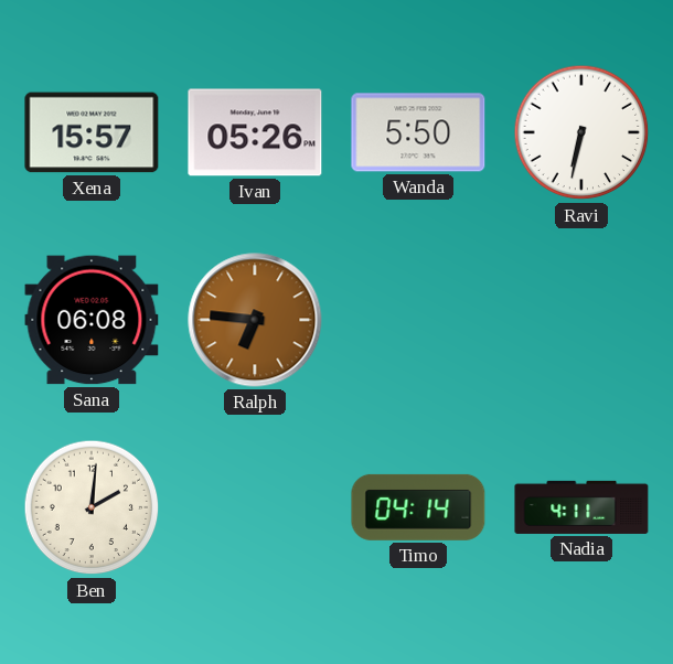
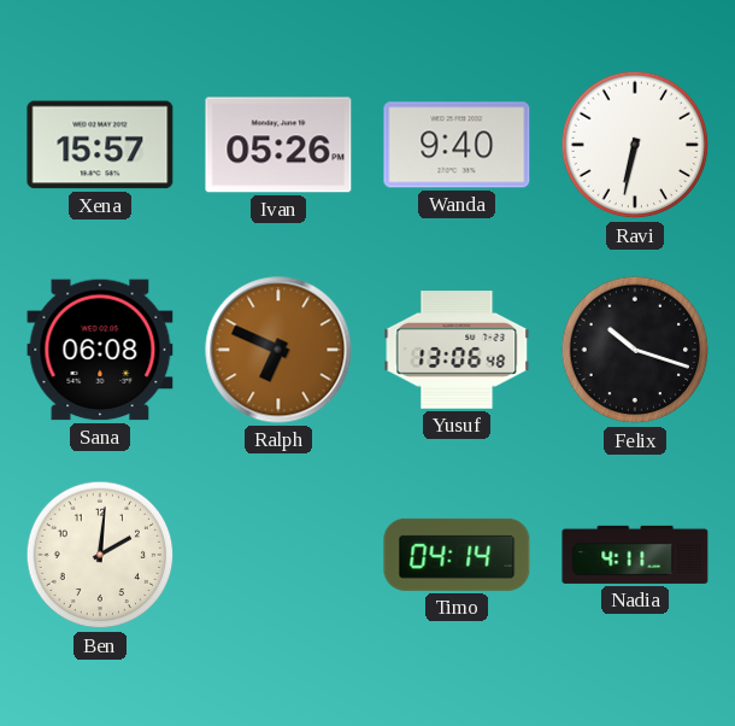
Wanda: 5:50 -> 9:40
Ralph: 6:46 -> 6:49
Yusuf: none -> 13:06
Felix: none -> 10:18
